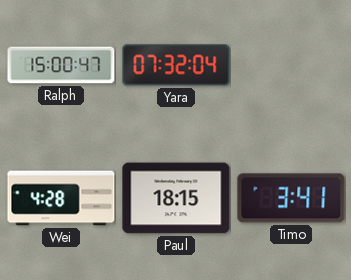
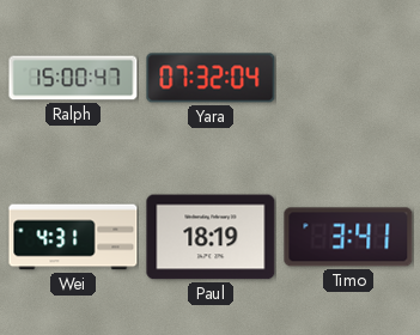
Wei: 4:28 -> 4:31
Paul: 18:15 -> 18:19
